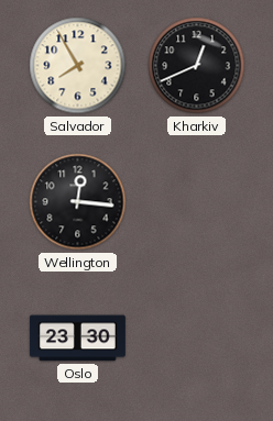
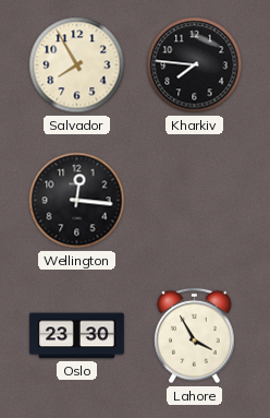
Kharkiv: 12:41 -> 7:46
Lahore: none -> 3:55
